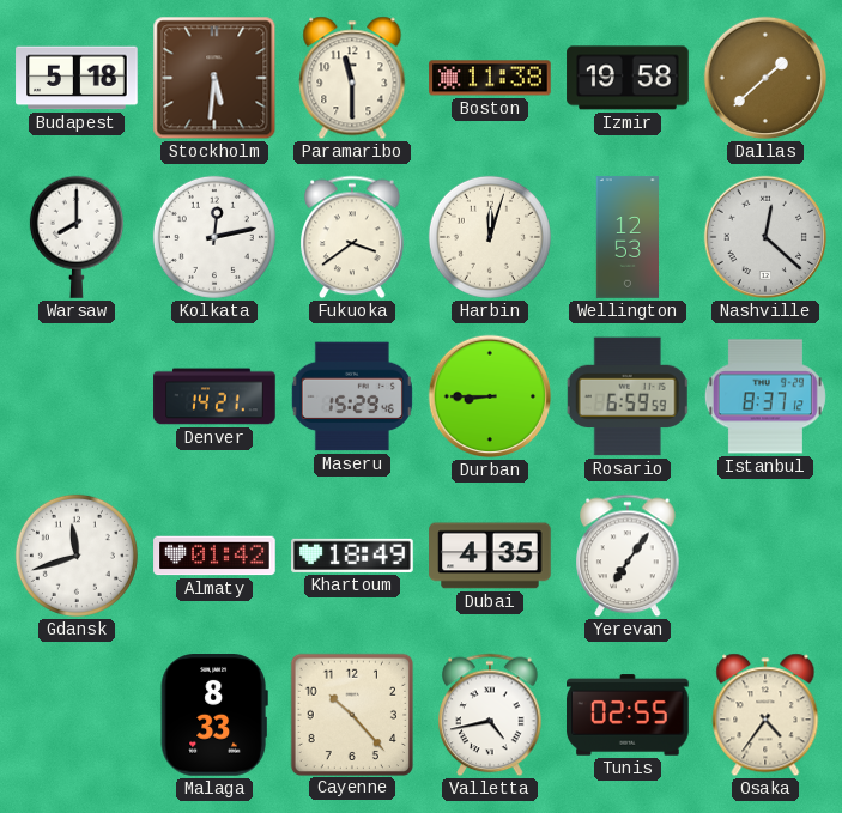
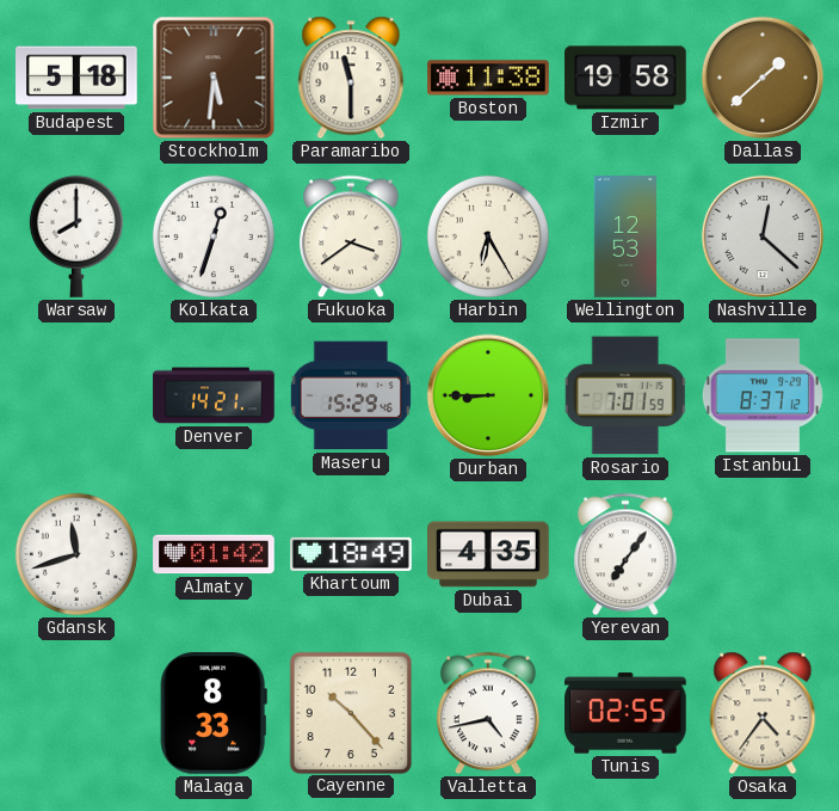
Kolkata: 12:13 -> 12:33
Harbin: 12:03 -> 6:25
Rosario: 6:59 -> 7:01
